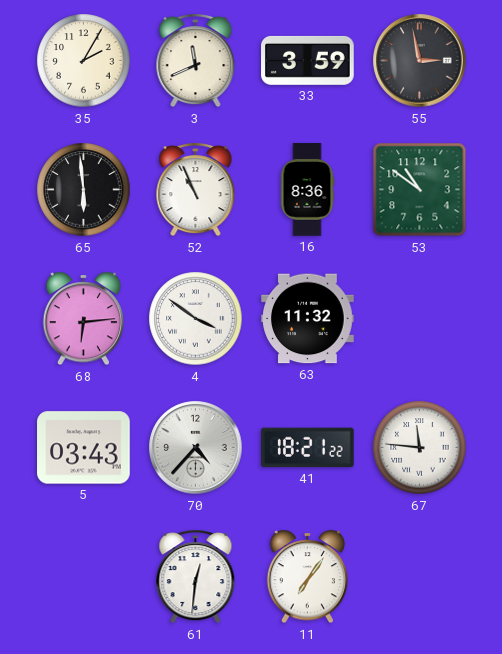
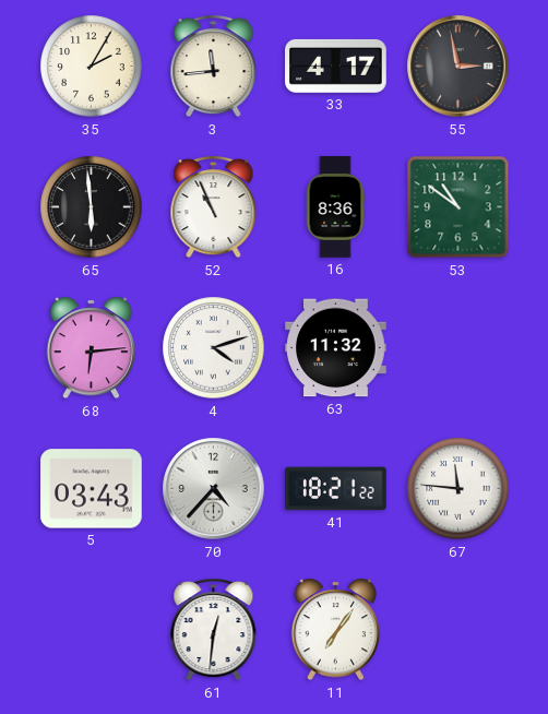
3: 11:41 -> 11:44
33: 3:59 -> 4:17
4: 3:51 -> 4:12
